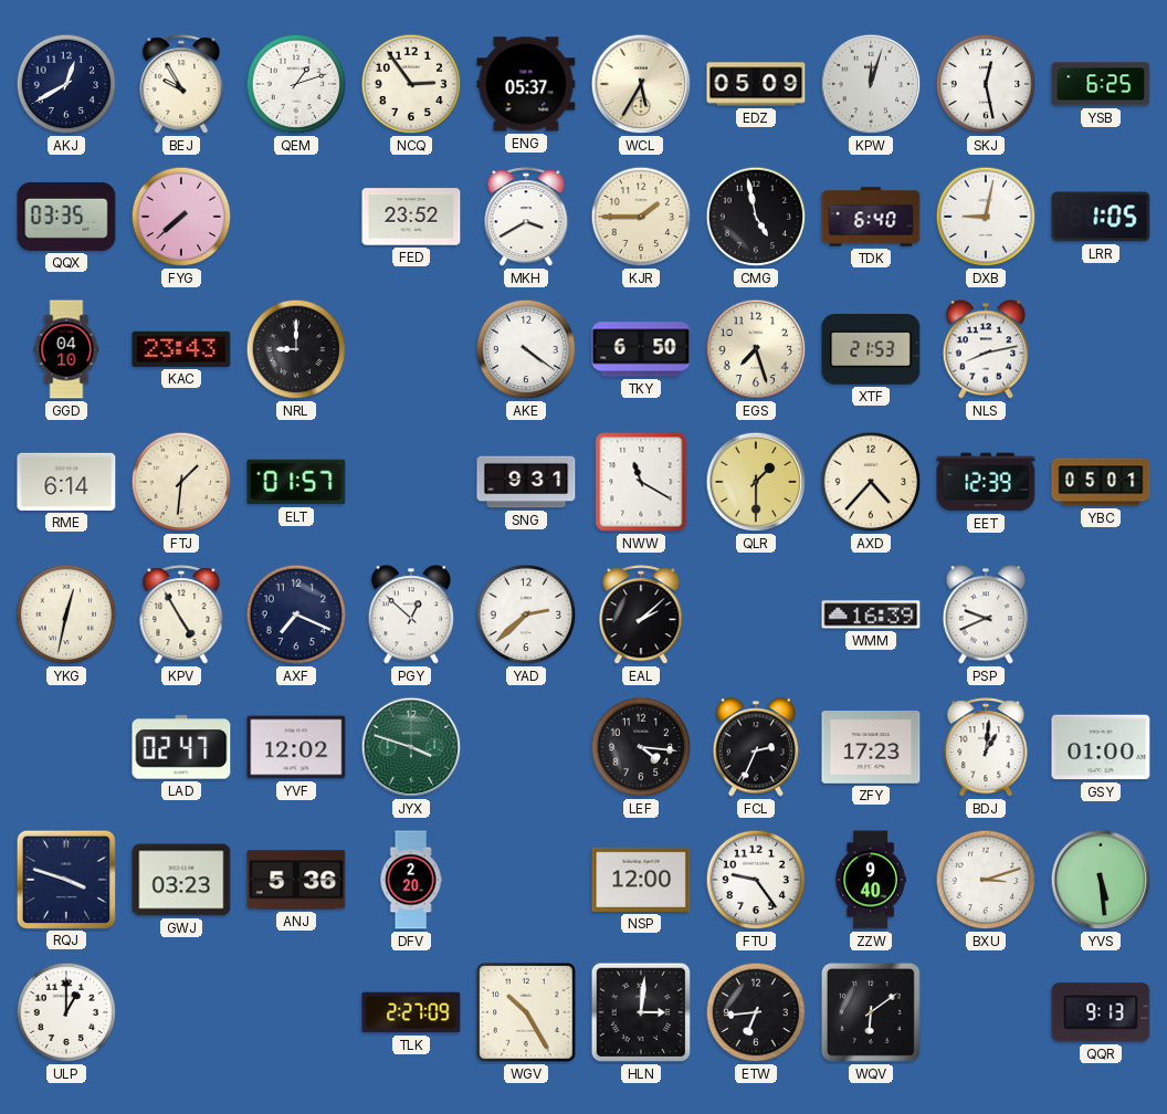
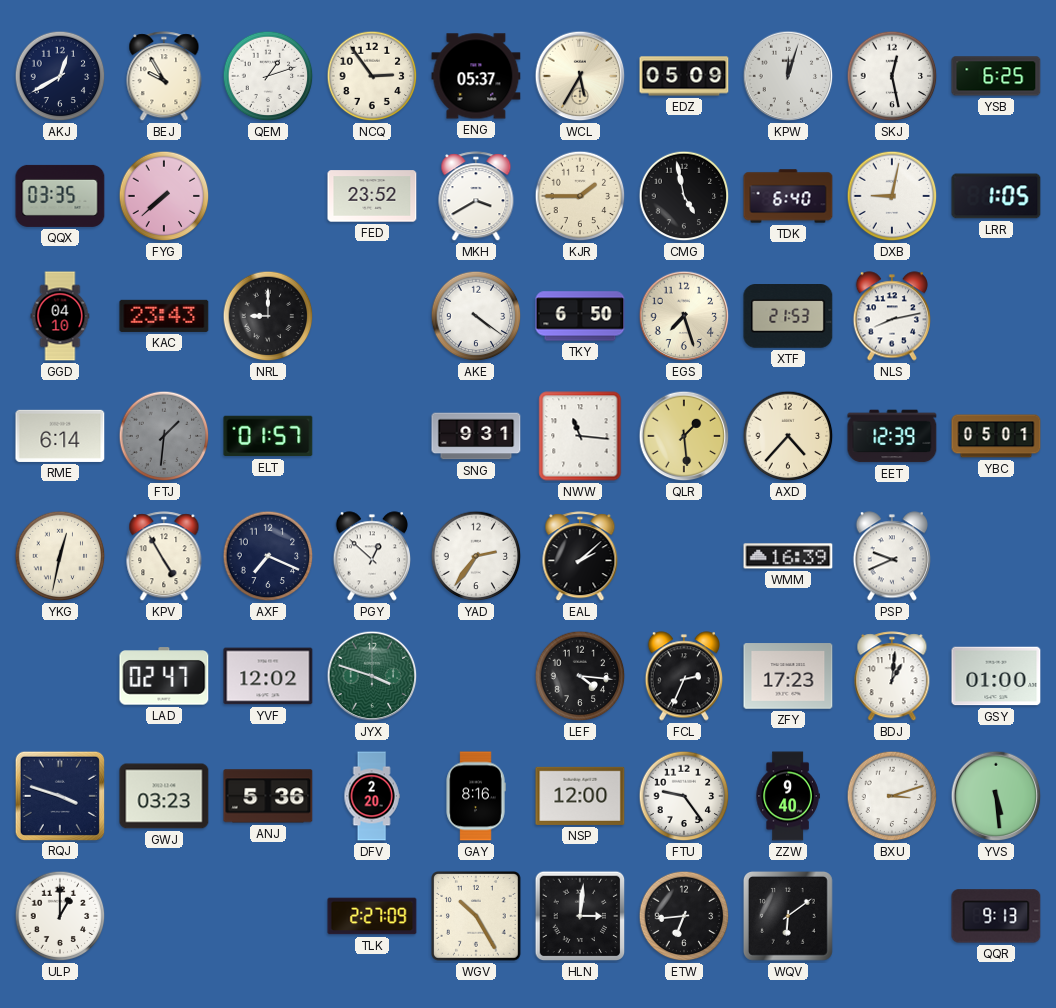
FTJ dial: cream -> grey
NWW: 11:20 -> 11:16
QLR: 1:30 -> 1:29
YAD: 2:38 -> 2:36
GAY: none -> 8:16
